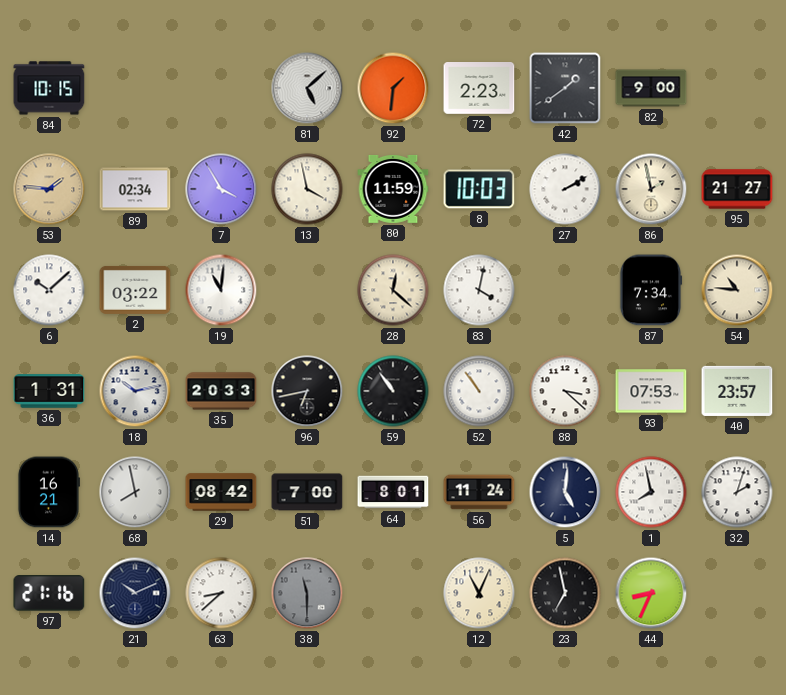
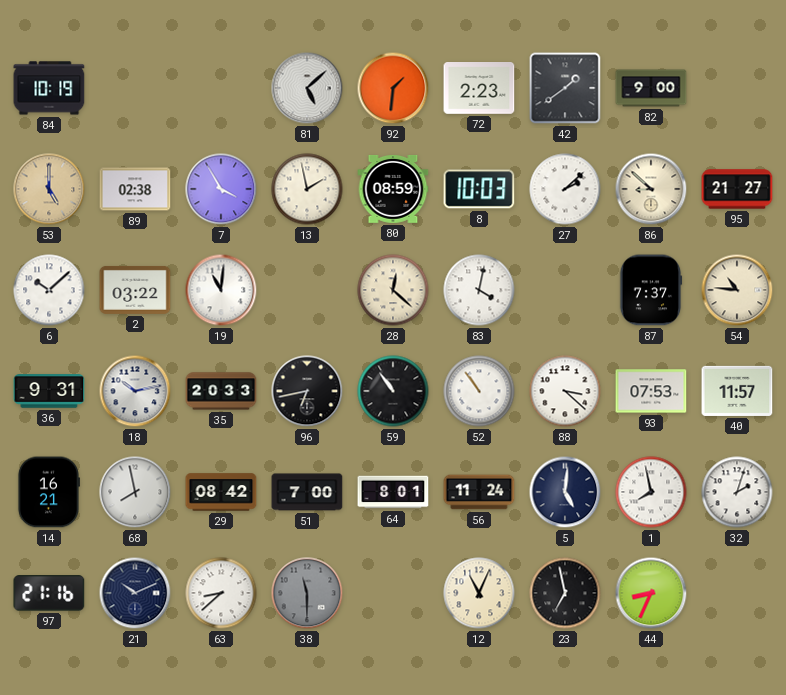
84: 10:15 -> 10:19
53: 1:46 -> 5:00
89: 02:34 -> 02:38
13: 3:58 -> 1:58
80: 11:59 -> 08:59
27: 2:10 -> 2:08
86: 1:58 -> 8:52
87: 7:34 -> 7:37
36: 1:31 -> 9:31
40: 23:57 -> 11:57
